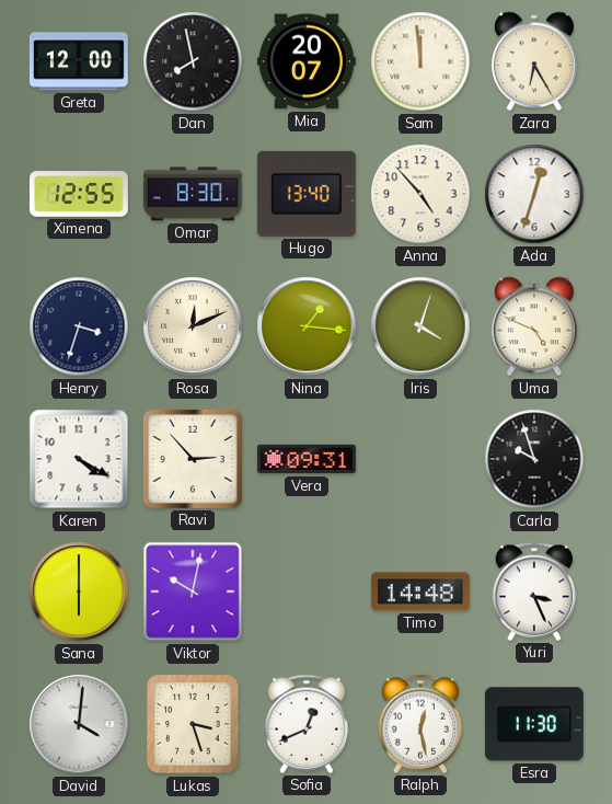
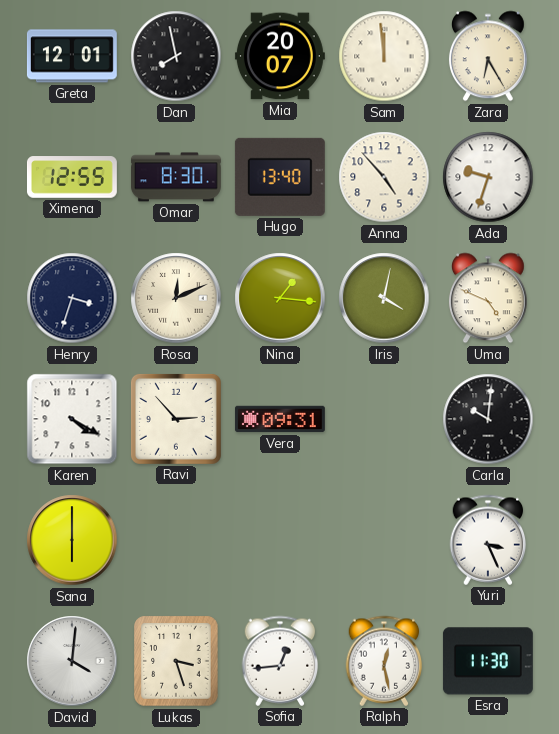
Greta: 12:00 -> 12:01
Ada: 12:33 -> 9:33
Iris: 4:03 -> 4:02
Carla: 9:57 -> 10:01
Viktor: 10:02 -> none
Timo: 14:48 -> none
Sofia: 12:41 -> 12:44
